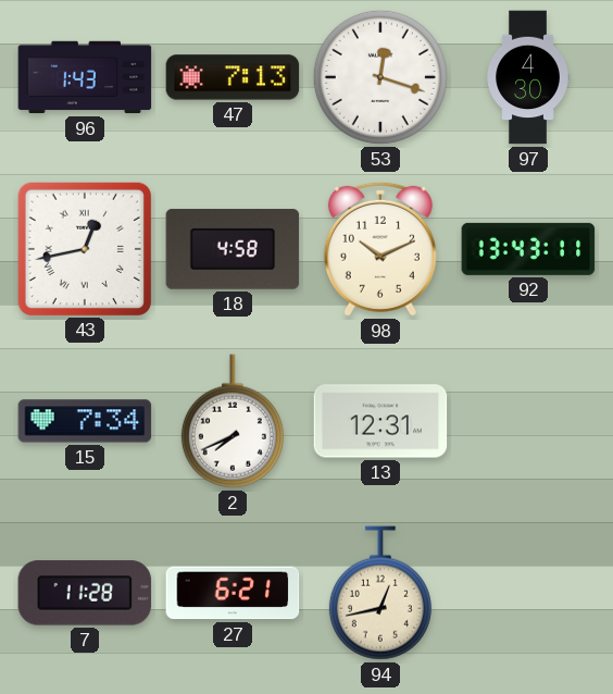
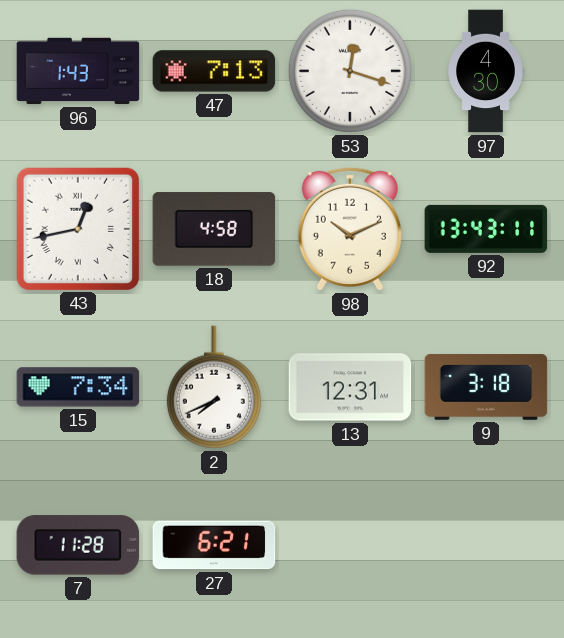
9: none -> 3:18
94: 12:43 -> none
